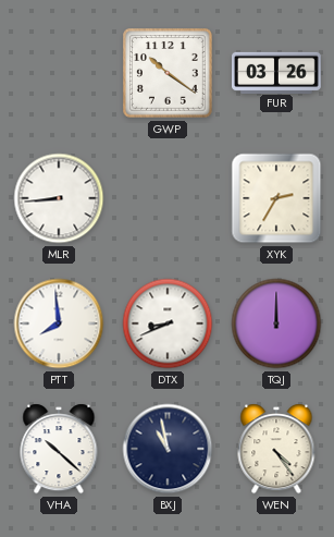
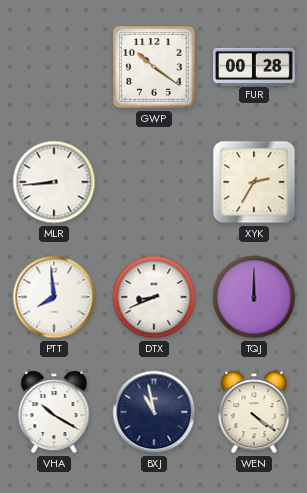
FUR: 03:26 -> 00:28
VHA: 10:22 -> 10:20
WEN: 4:24 -> 4:21
